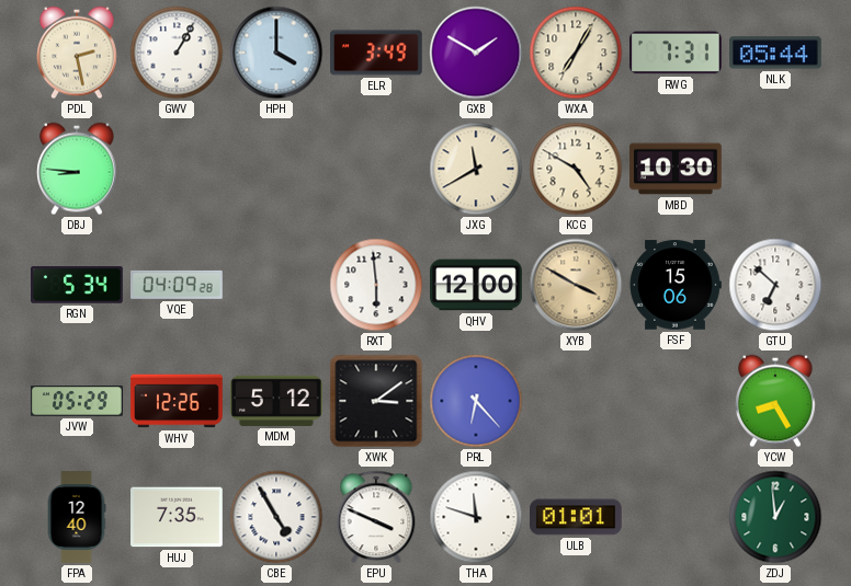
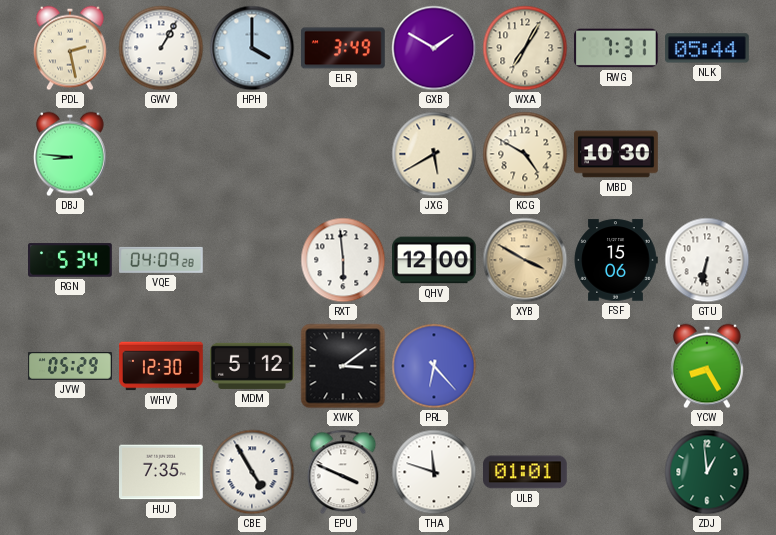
JXG: 11:40 -> 5:40
GTU: 6:52 -> 6:32
WHV: 12:26 -> 12:30
FPA: 12:40 -> none
